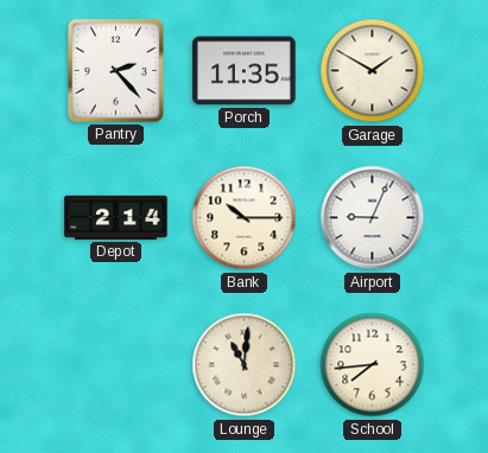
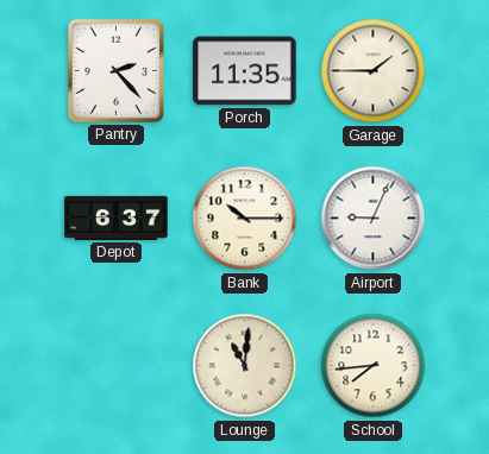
Garage: 1:50 -> 1:45
Depot: 2:14 -> 6:37
